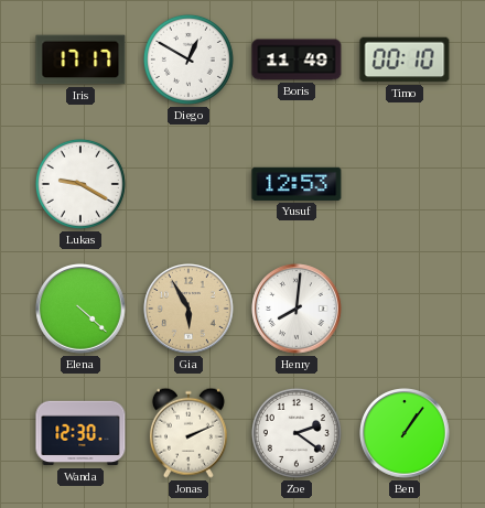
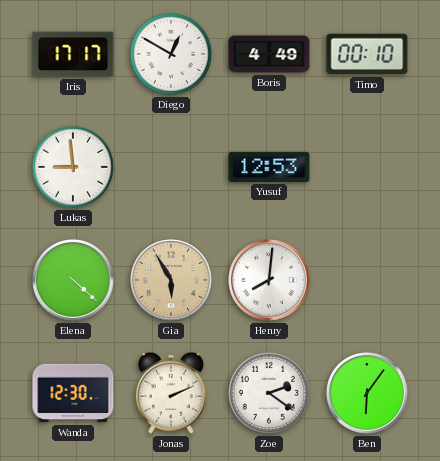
Boris: 11:49 -> 4:49
Lukas: 9:20 -> 8:59
Ben: 1:06 -> 6:06
